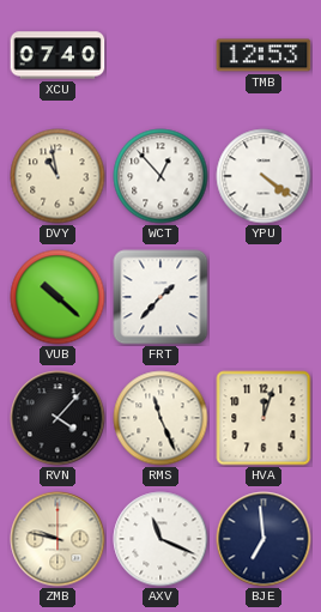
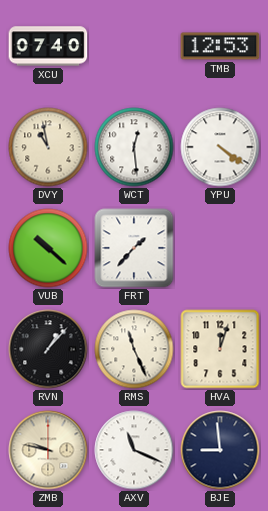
WCT: 12:53 -> 12:29
RVN: 4:07 -> 1:07
BJE: 6:59 -> 8:59
